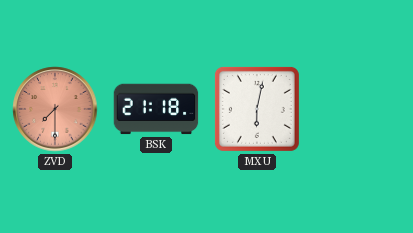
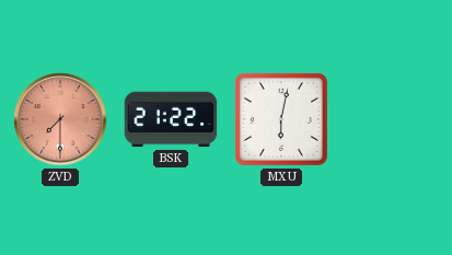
BSK: 21:18 -> 21:22
